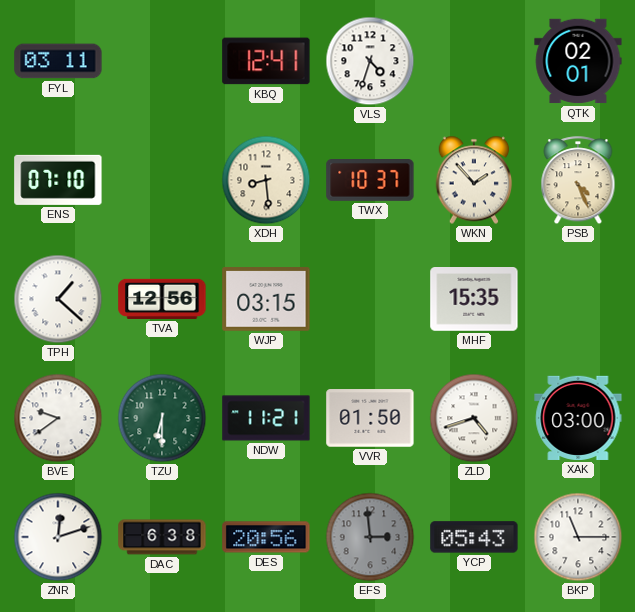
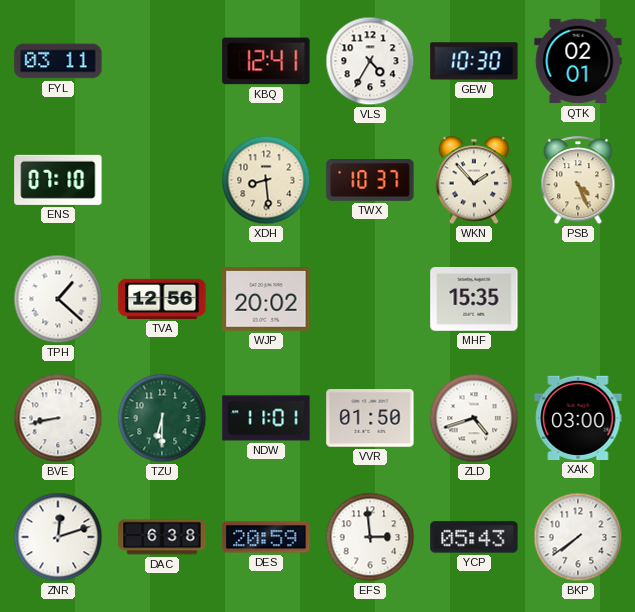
VLS: 4:33 -> 4:35
GEW: none -> 10:30
WJP: 03:15 -> 20:02
BVE: 9:39 -> 8:43
NDW: 11:21 -> 11:01
DES: 20:56 -> 20:59
EFS dial: grey -> white
BKP: 11:15 -> 7:39
